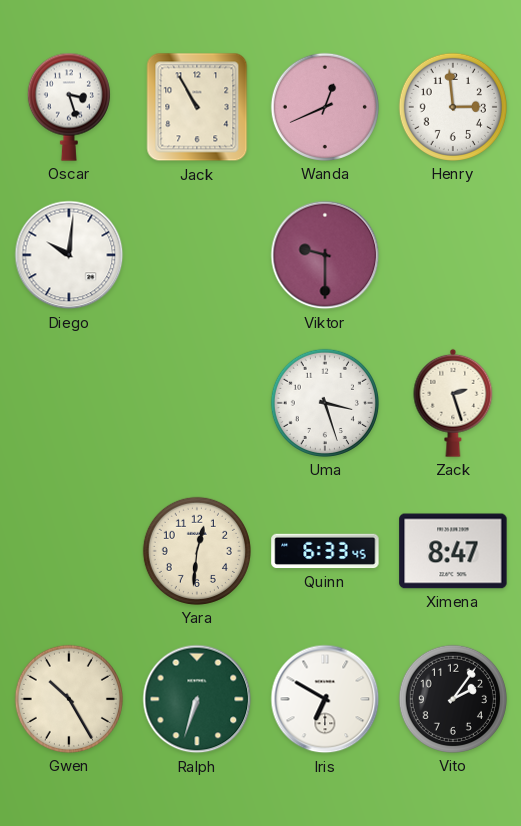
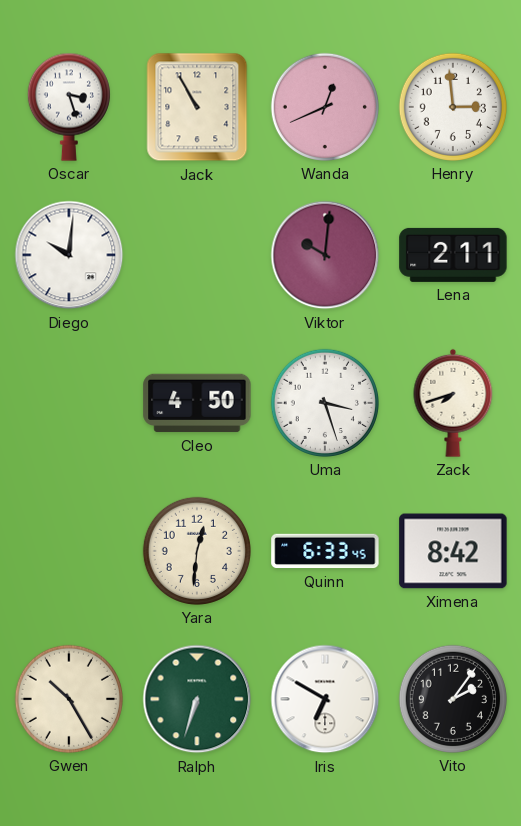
Viktor: 9:30 -> 10:01
Lena: none -> 2:11
Cleo: none -> 4:50
Zack: 2:27 -> 7:42
Ximena: 8:47 -> 8:42
